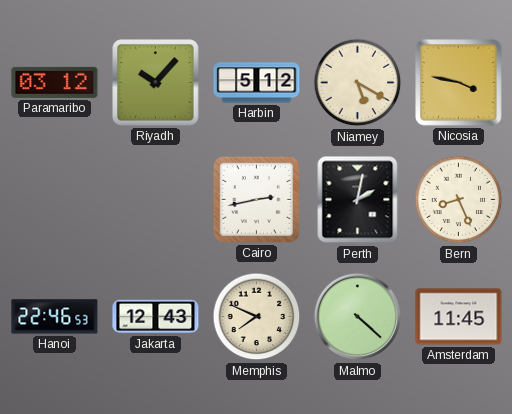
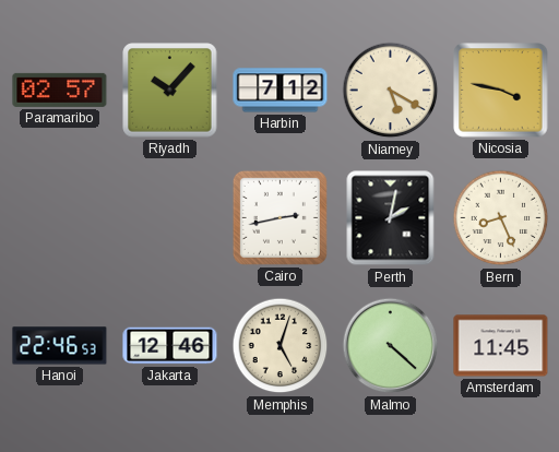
Paramaribo: 03:12 -> 02:57
Harbin: 5:12 -> 7:12
Jakarta: 12:43 -> 12:46
Memphis: 7:49 -> 5:03
